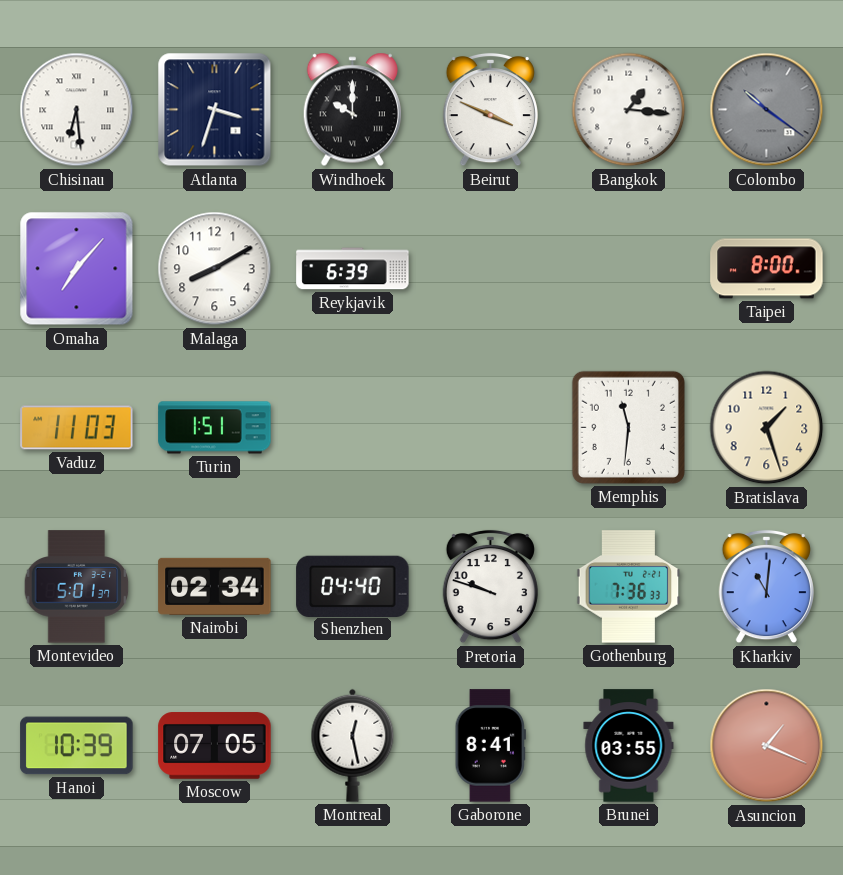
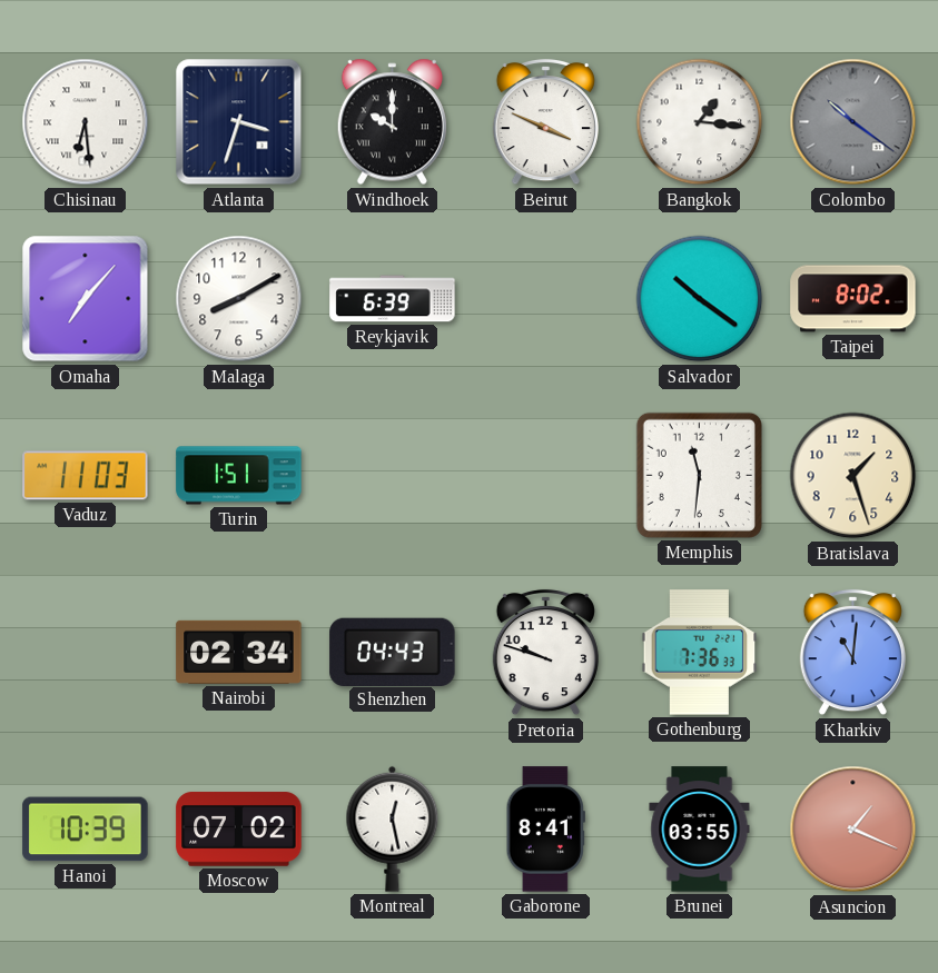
Salvador: none -> 10:21
Taipei: 8:00 -> 8:02
Montevideo: 5:01 -> none
Shenzhen: 04:40 -> 04:43
Moscow: 07:05 -> 07:02
